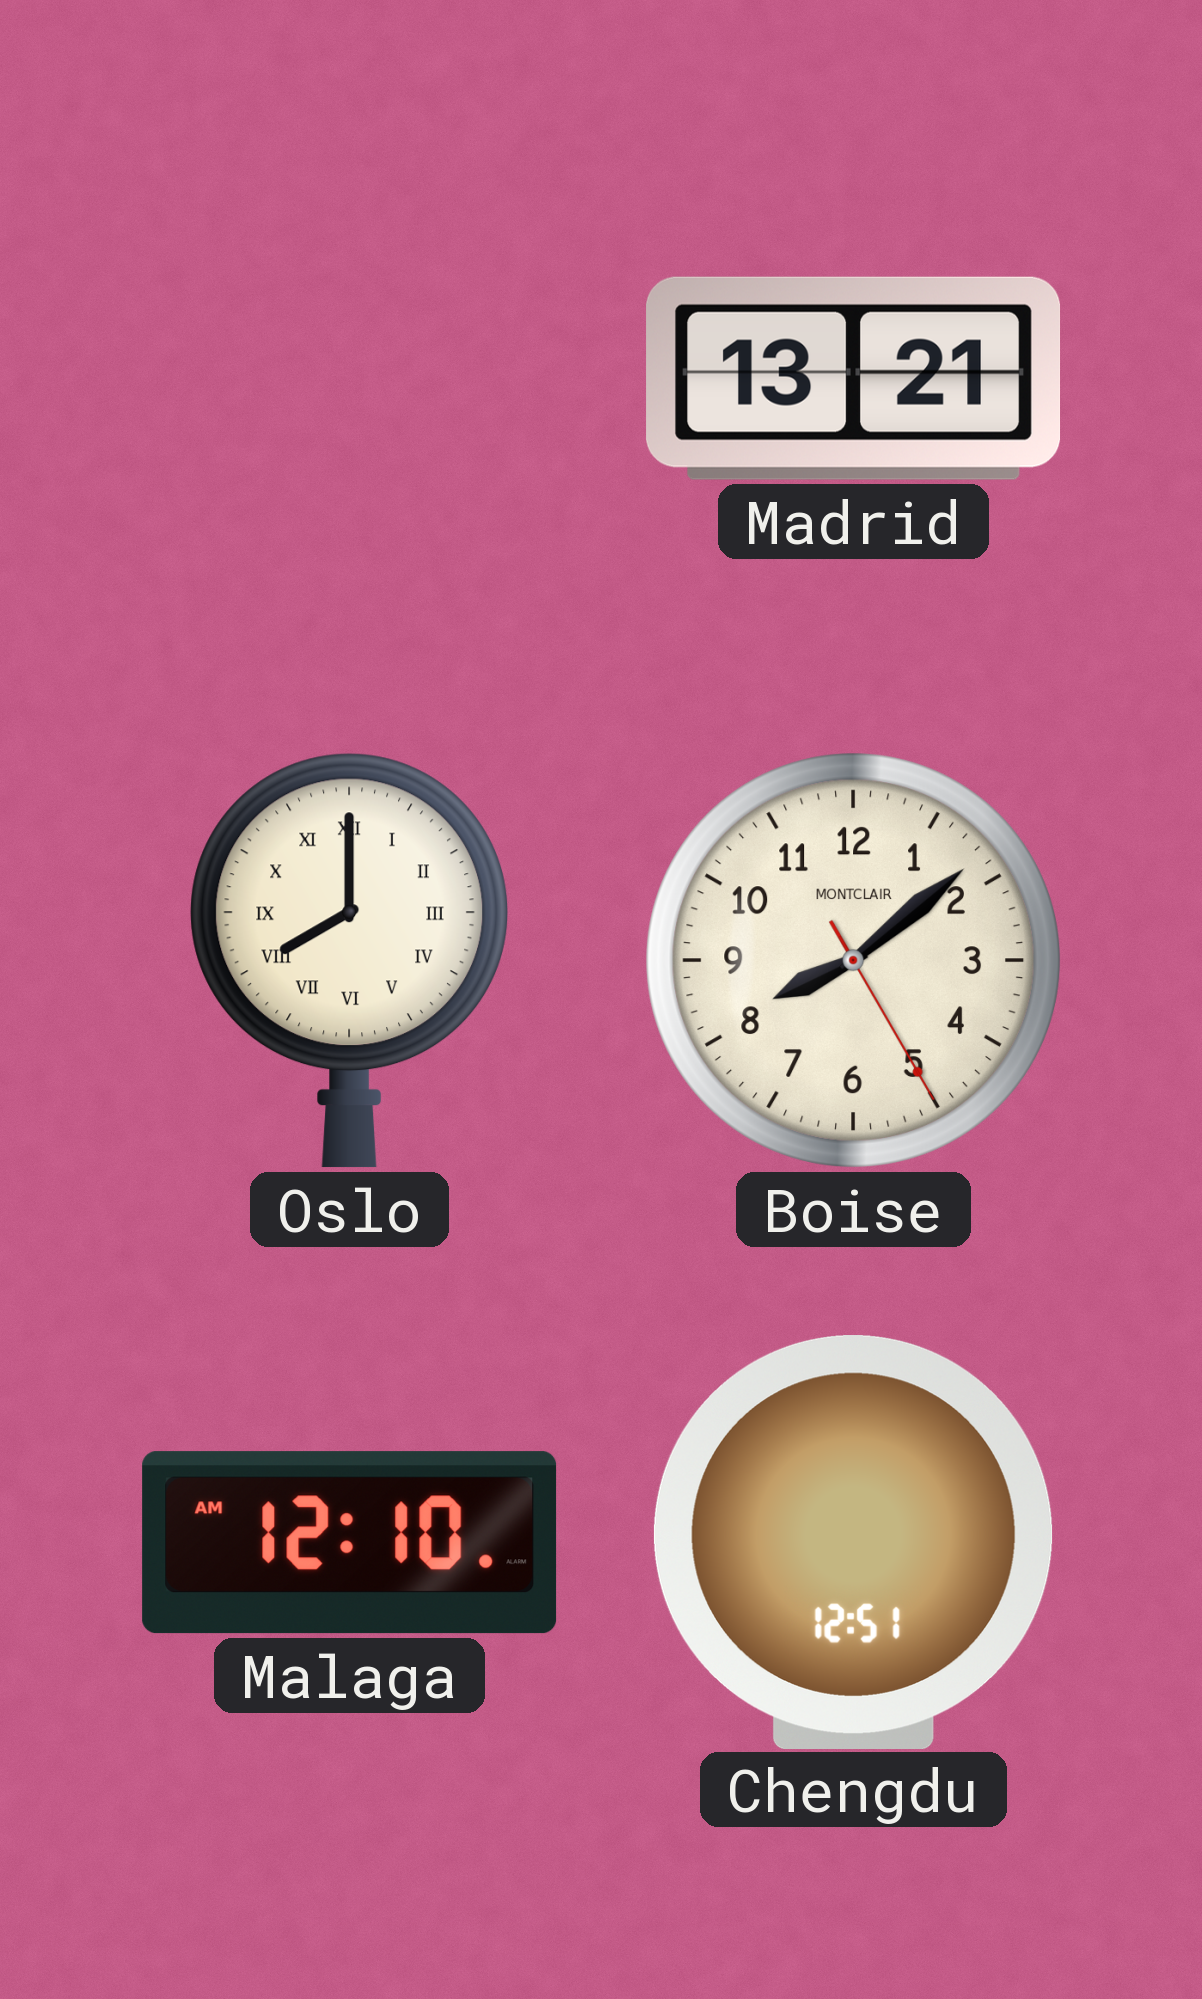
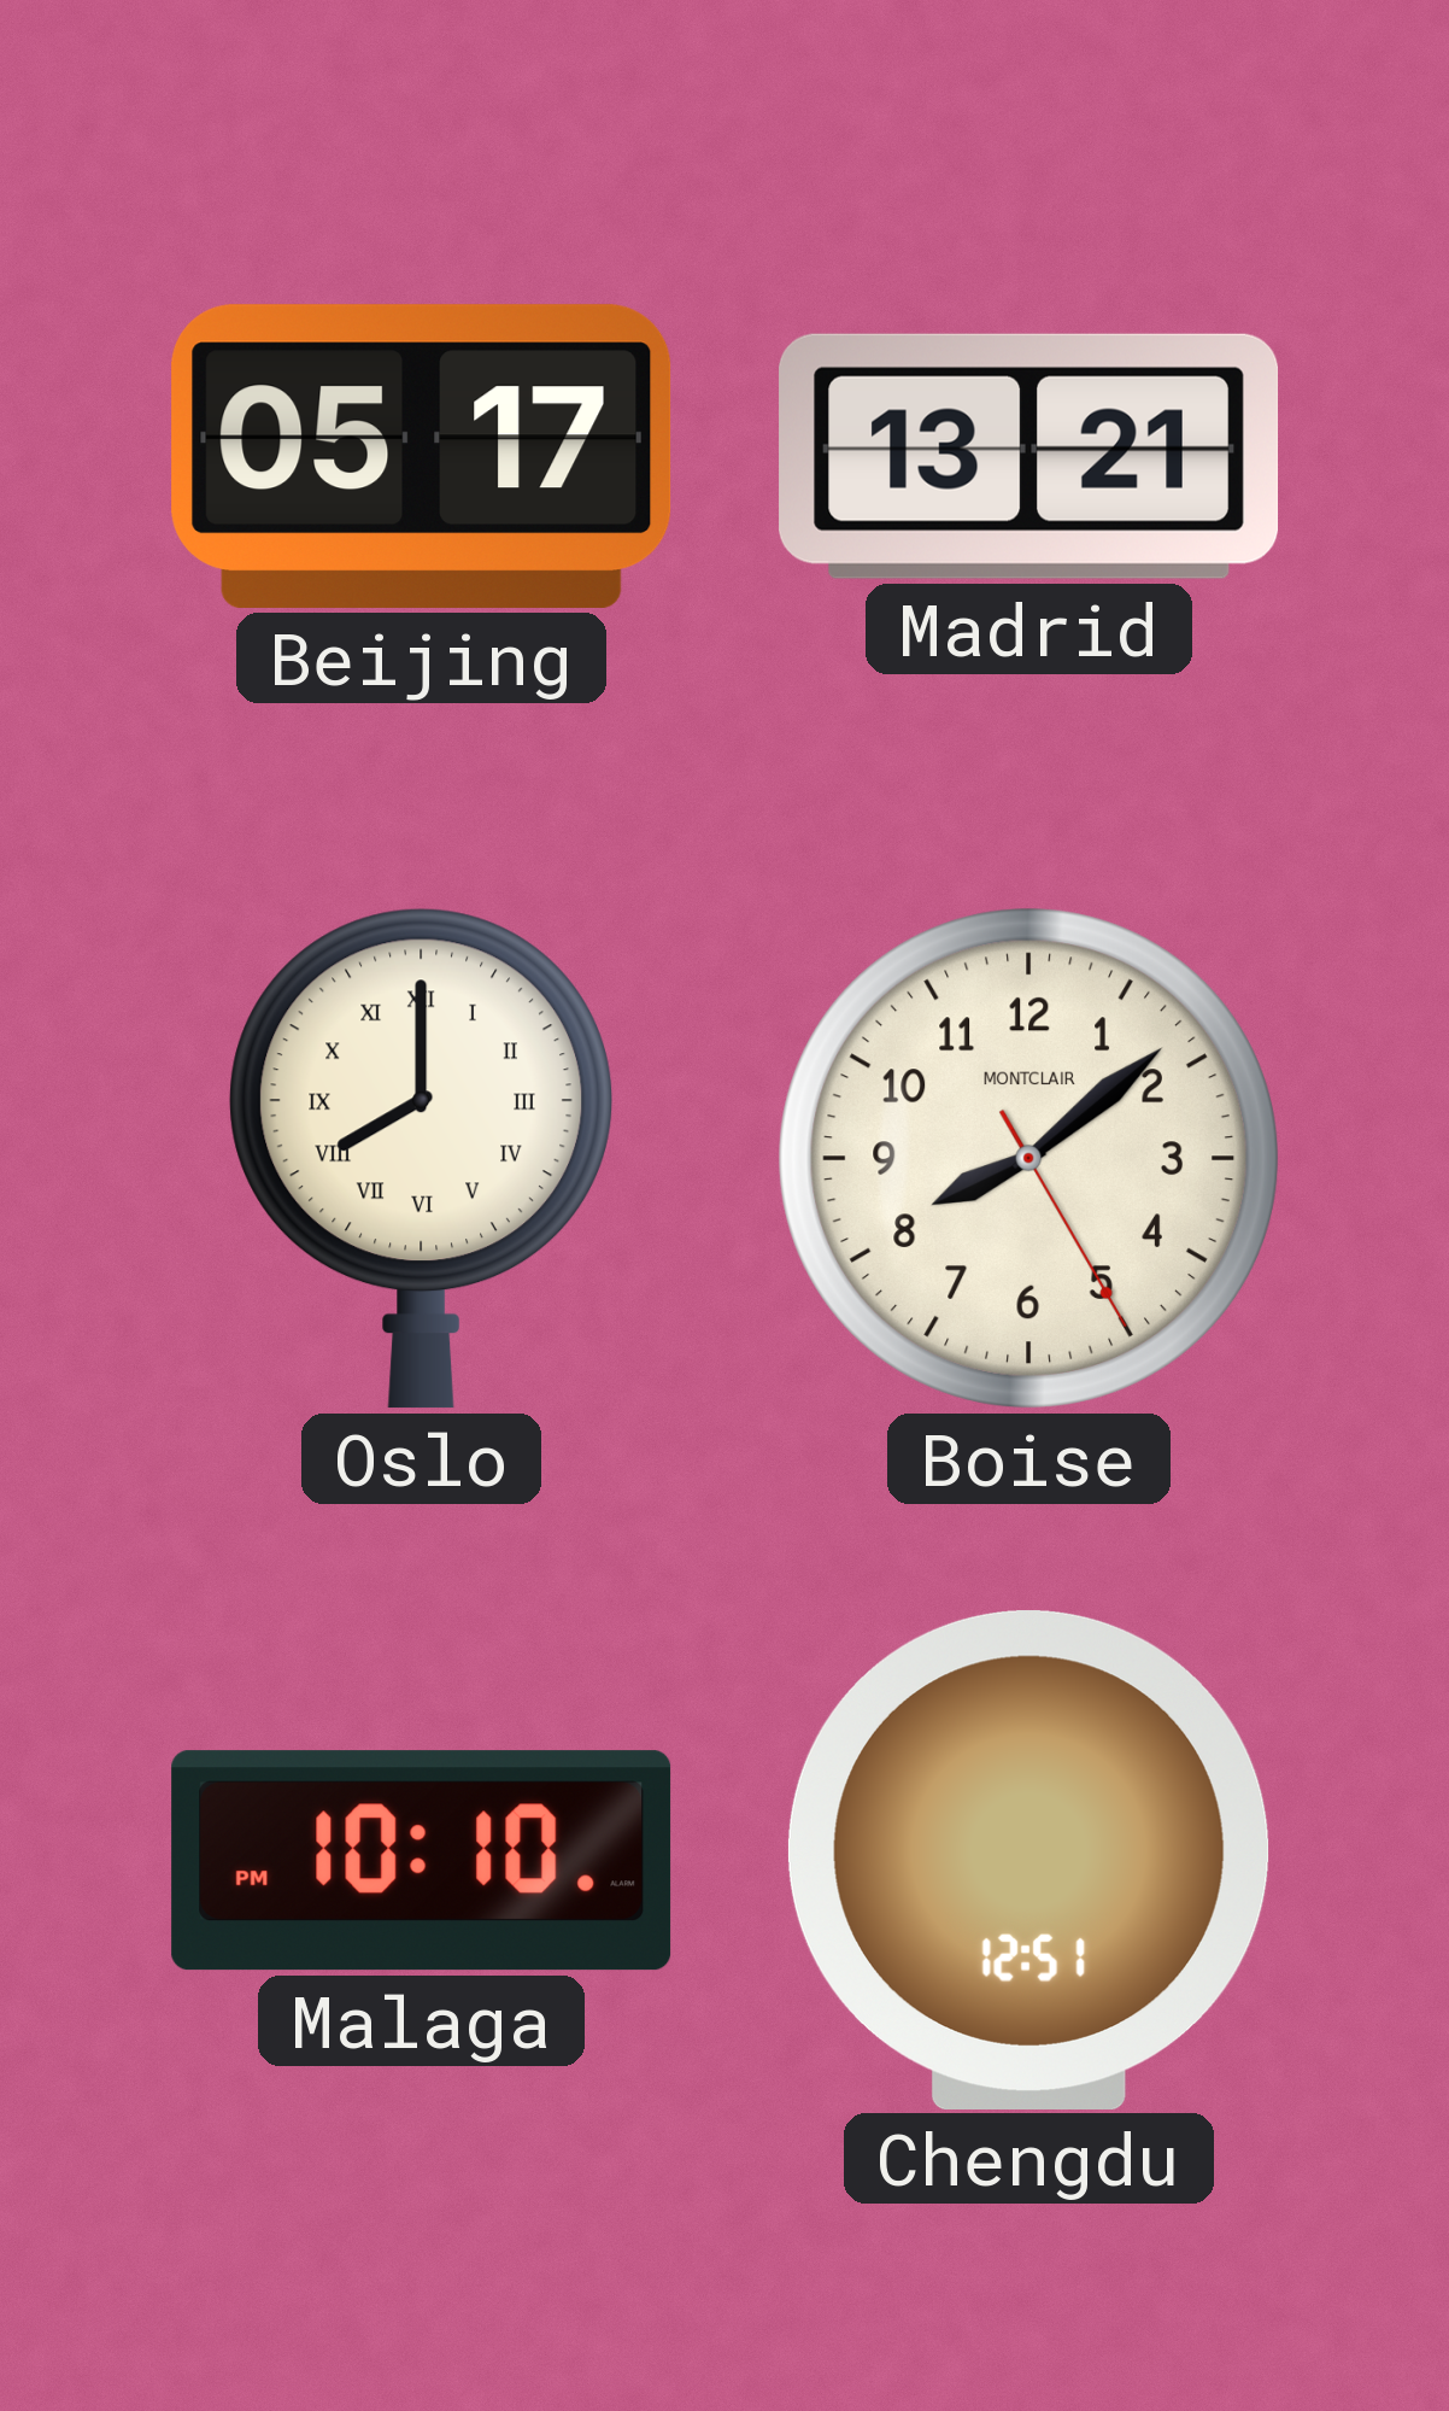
Beijing: none -> 05:17
Malaga: 12:10 -> 10:10
